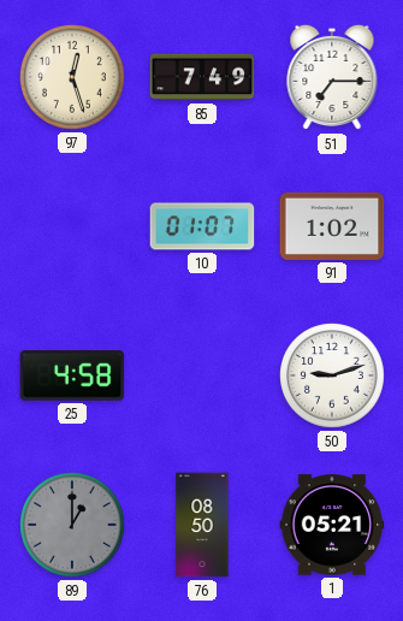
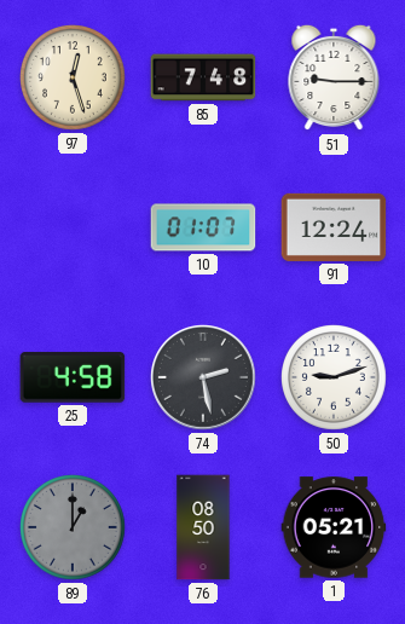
85: 7:49 -> 7:48
51: 7:15 -> 9:15
91: 1:02 -> 12:24
74: none -> 2:28
